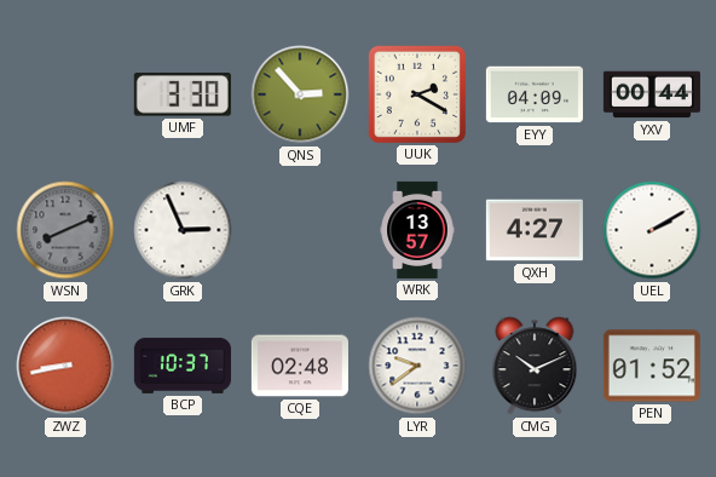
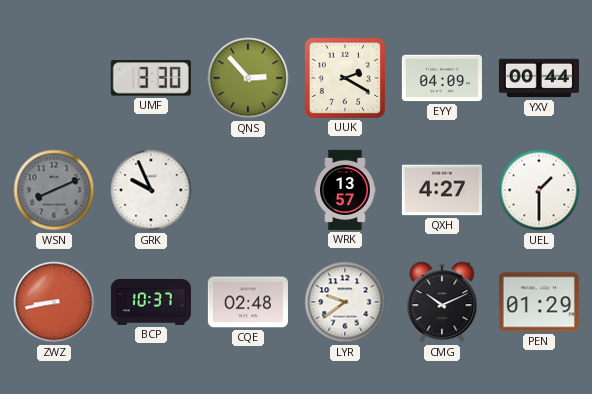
GRK: 2:56 -> 9:56
UEL: 2:10 -> 1:30
PEN: 01:52 -> 01:29
